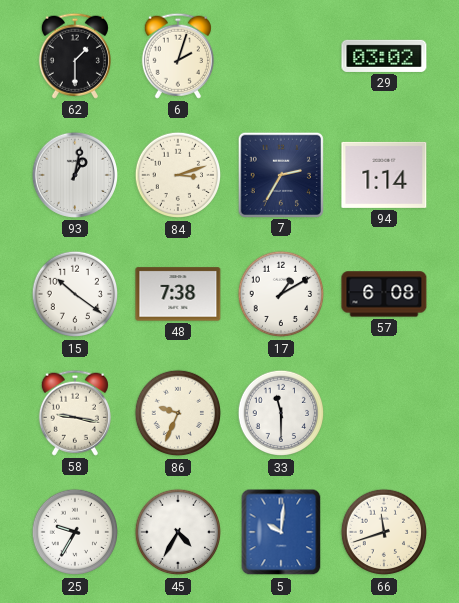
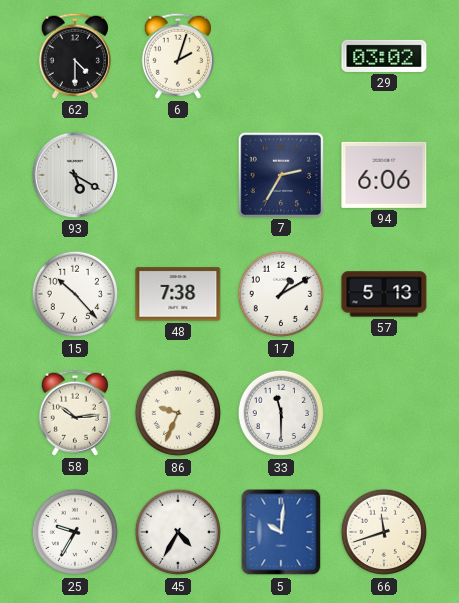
62: 1:30 -> 4:30
93: 1:02 -> 5:20
84: 3:12 -> none
94: 1:14 -> 6:06
15: 10:21 -> 10:23
57: 6:08 -> 5:13
58: 9:17 -> 10:14
